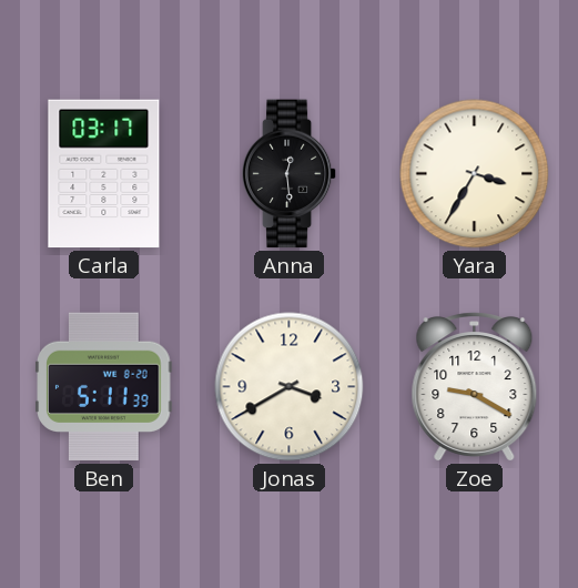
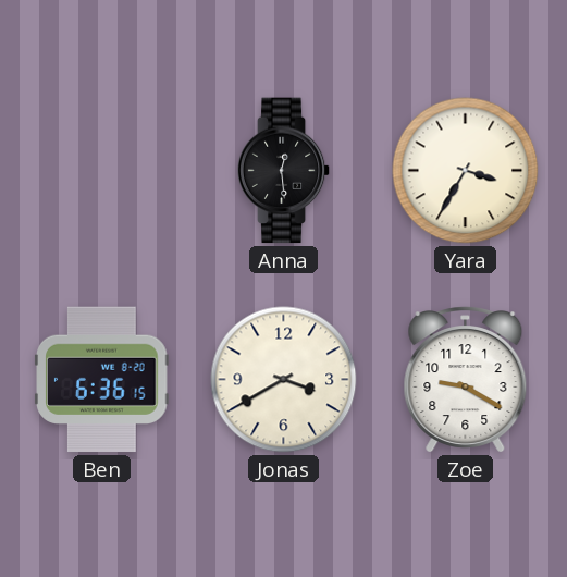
Carla: 03:17 -> none
Ben: 5:11 -> 6:36
